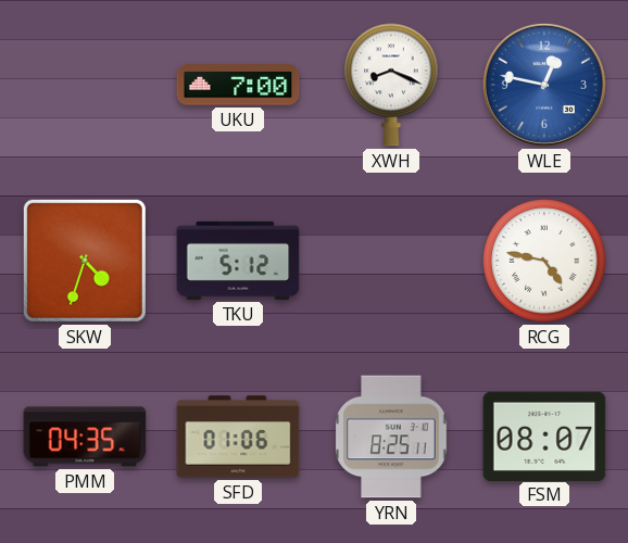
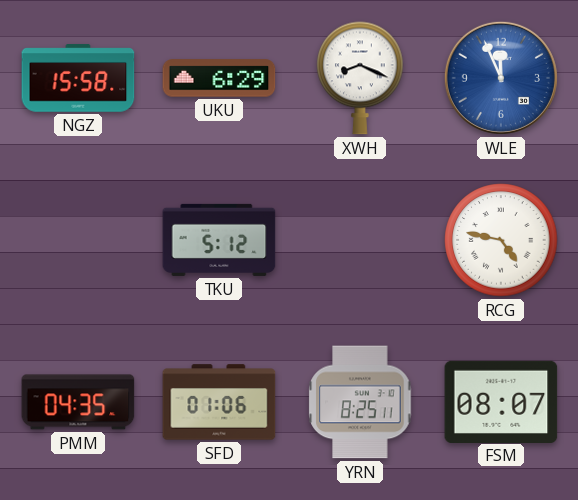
NGZ: none -> 15:58
UKU: 7:00 -> 6:29
WLE: 12:47 -> 11:56
SKW: 4:33 -> none
